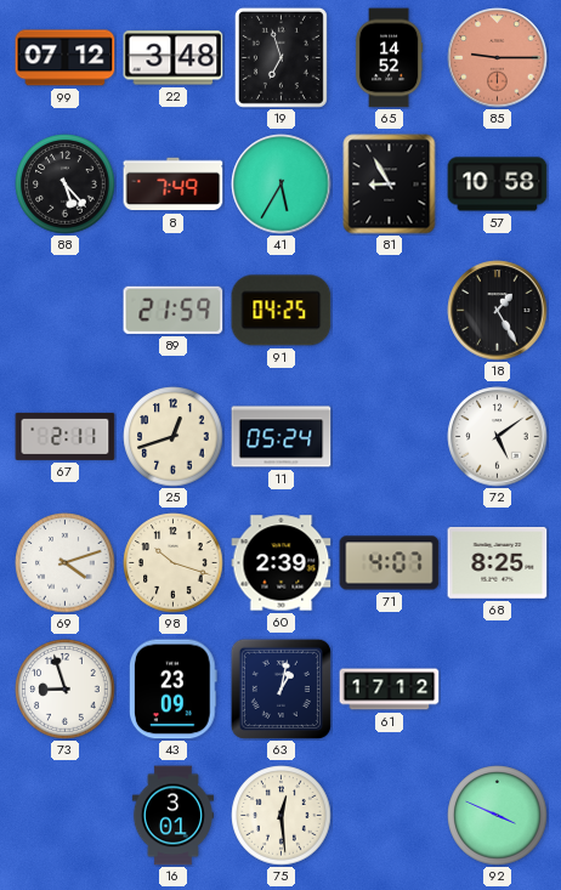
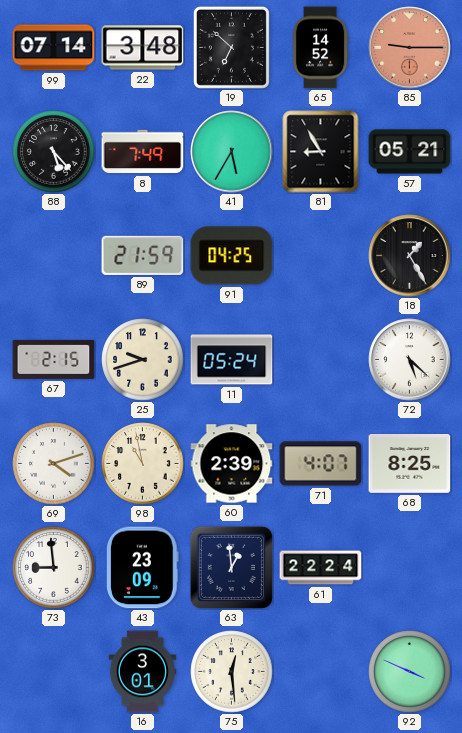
99: 07:12 -> 07:14
19: 6:57 -> 6:52
57: 10:58 -> 05:21
67: 2:11 -> 2:15
25: 12:42 -> 9:42
72: 5:09 -> 5:22
98: 10:18 -> 10:58
73: 8:57 -> 8:59
63: 1:02 -> 12:59
61: 17:12 -> 22:24
